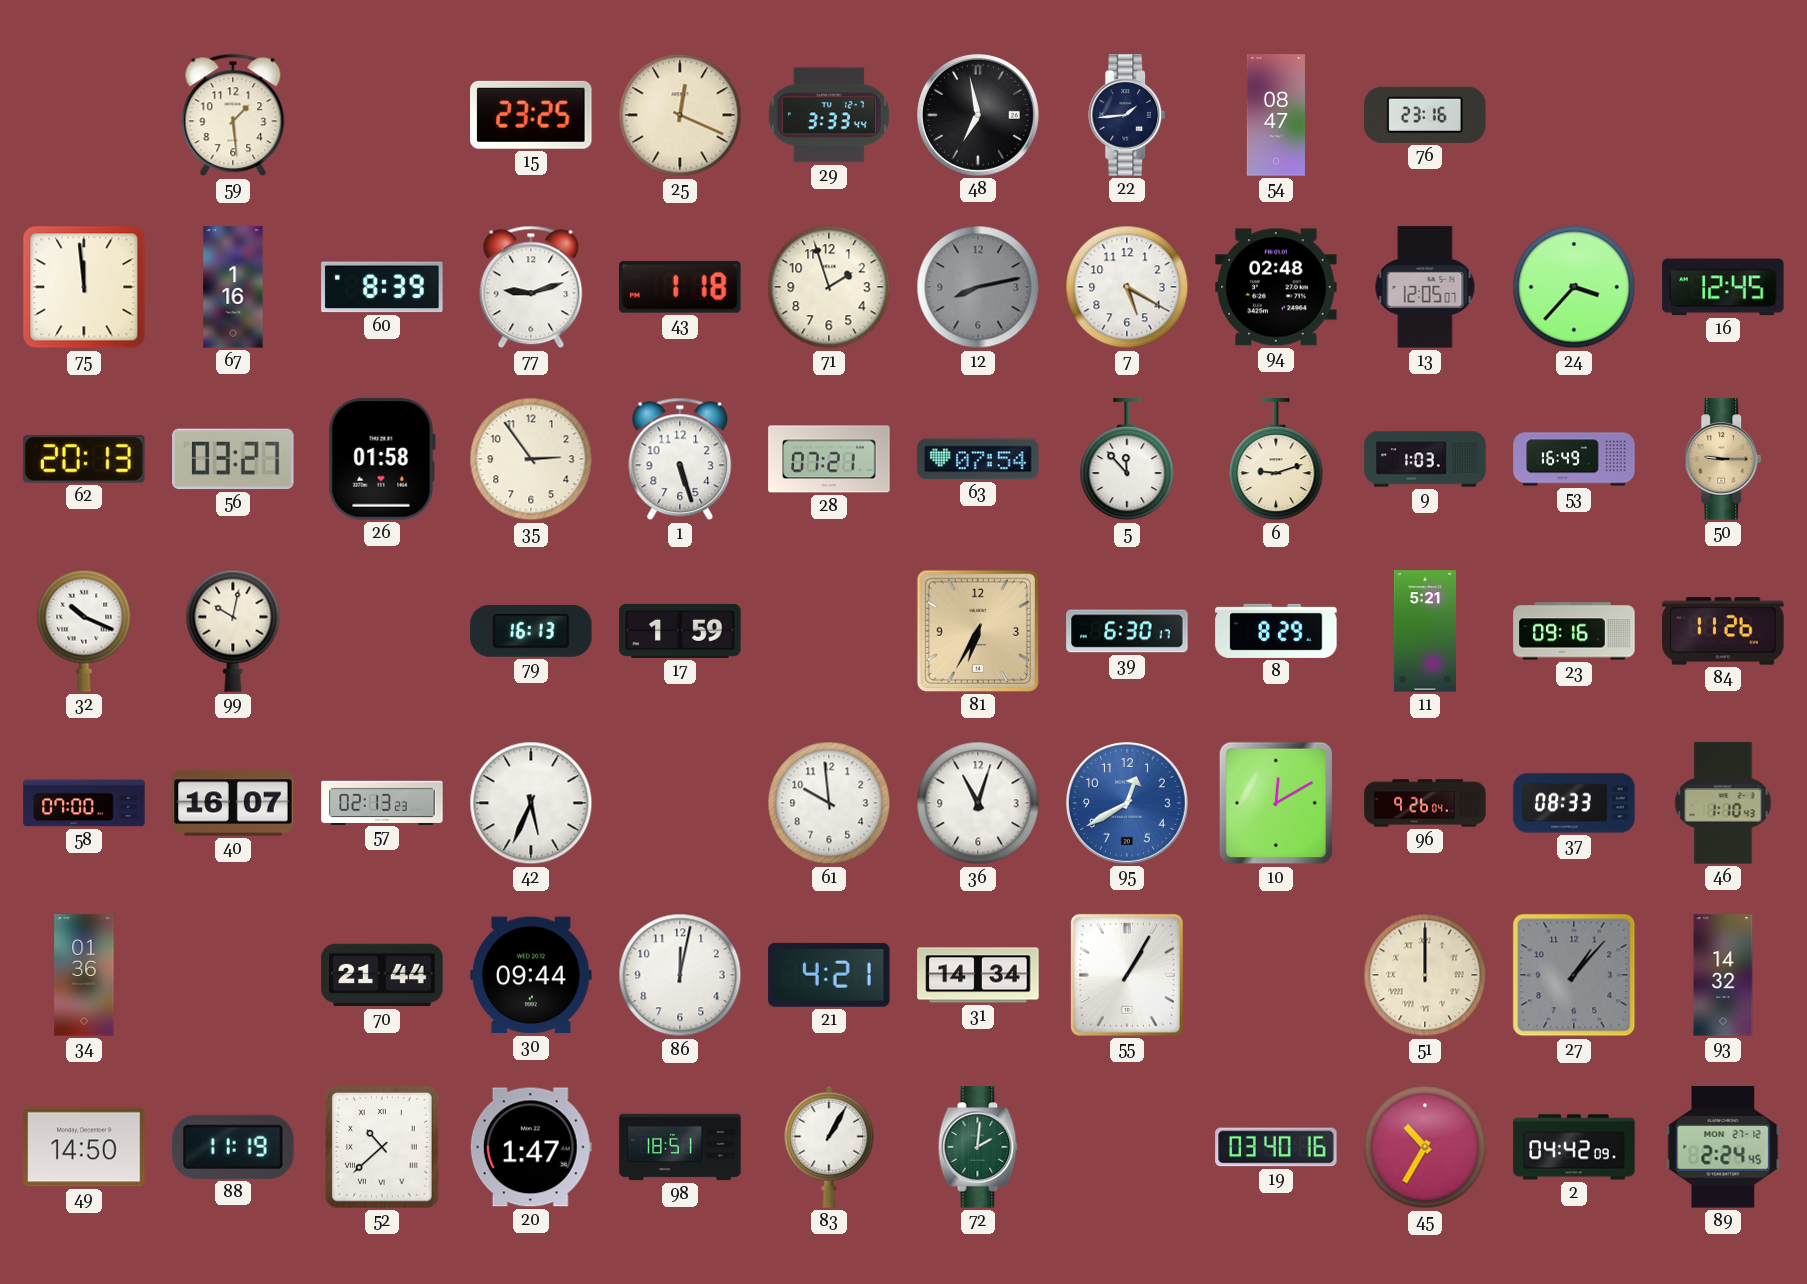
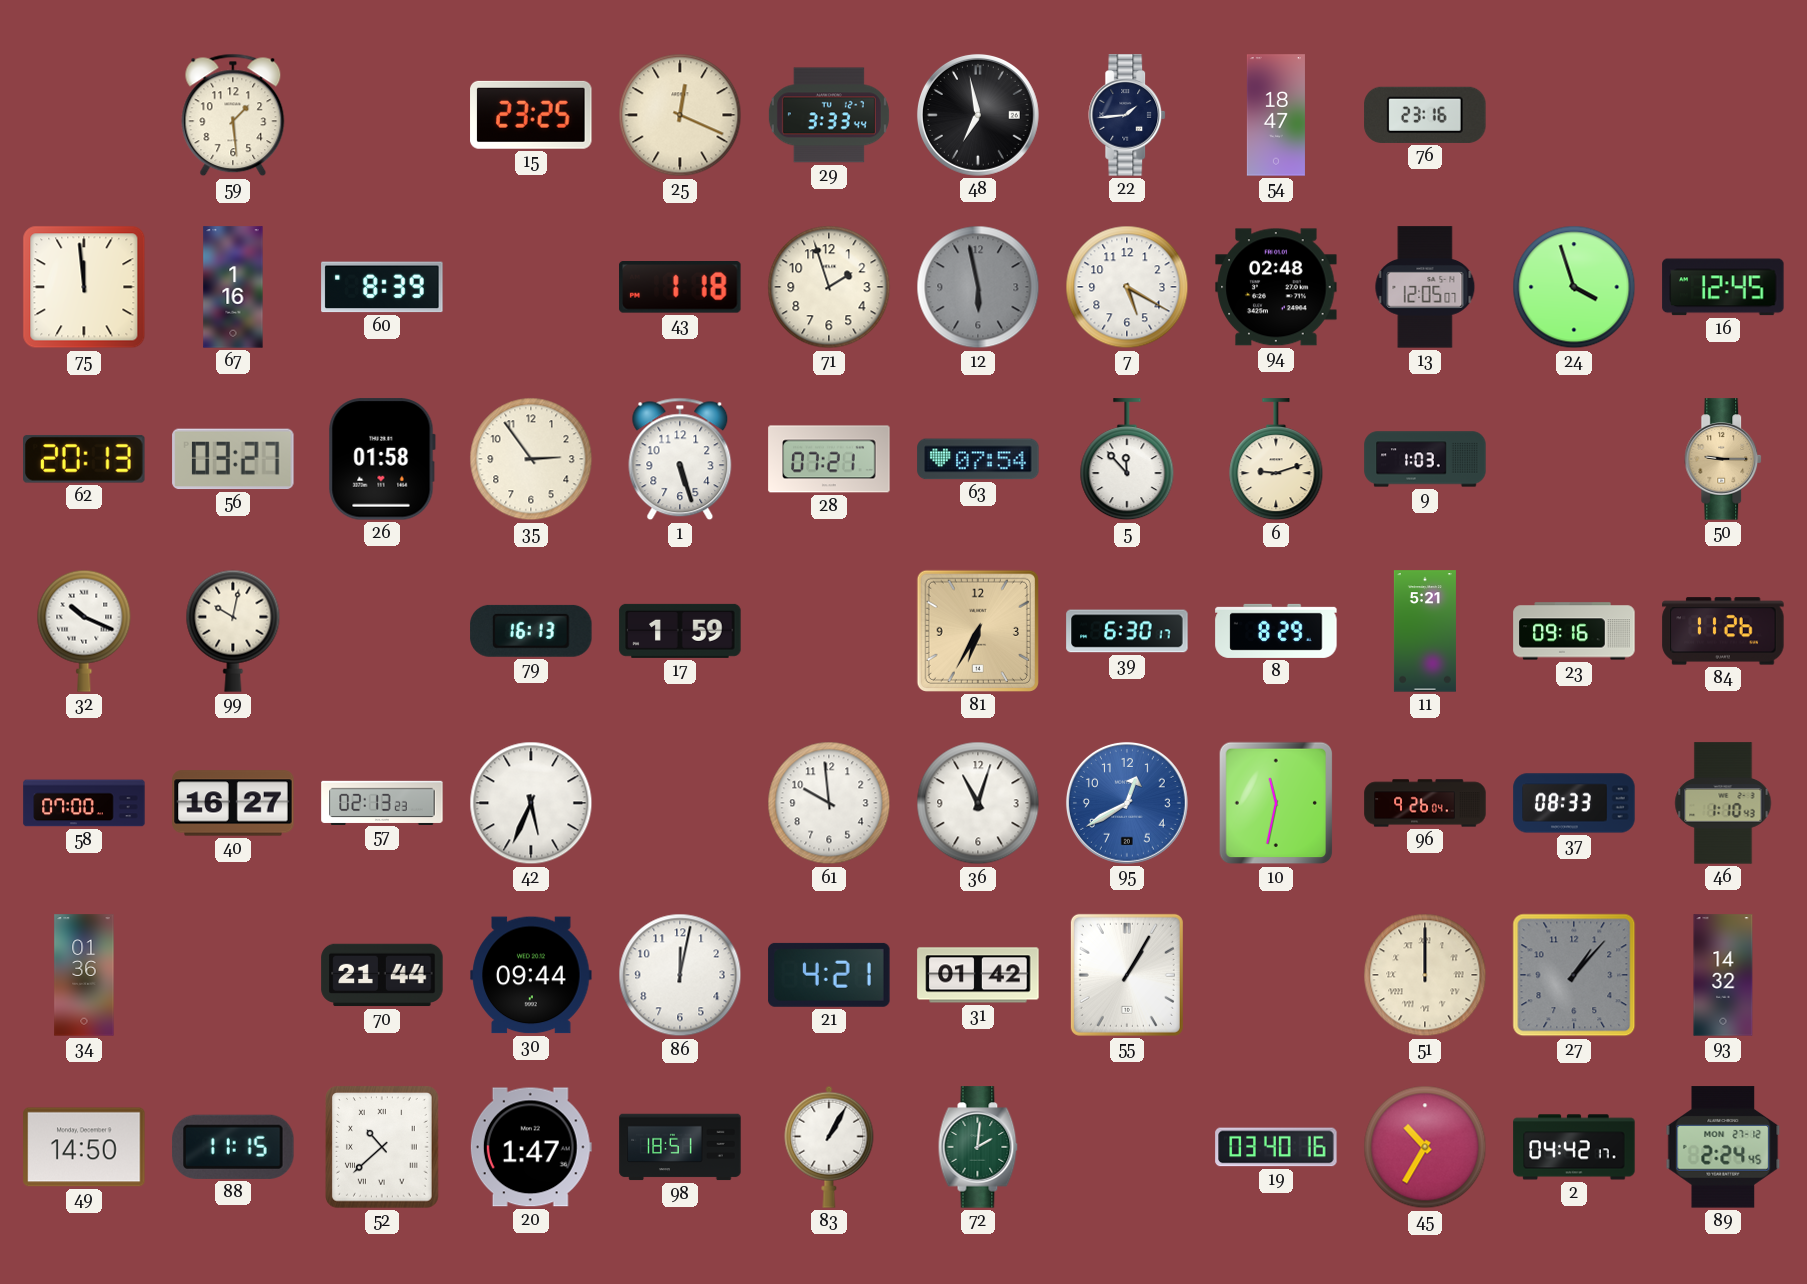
54: 08:47 -> 18:47
77: 9:12 -> none
12: 8:13 -> 5:58
24: 3:37 -> 3:57
53: 16:49 -> none
40: 16:07 -> 16:27
10: 12:10 -> 11:32
31: 14:34 -> 01:42
88: 11:19 -> 11:15
2: 04:42:09 -> 04:42:17
